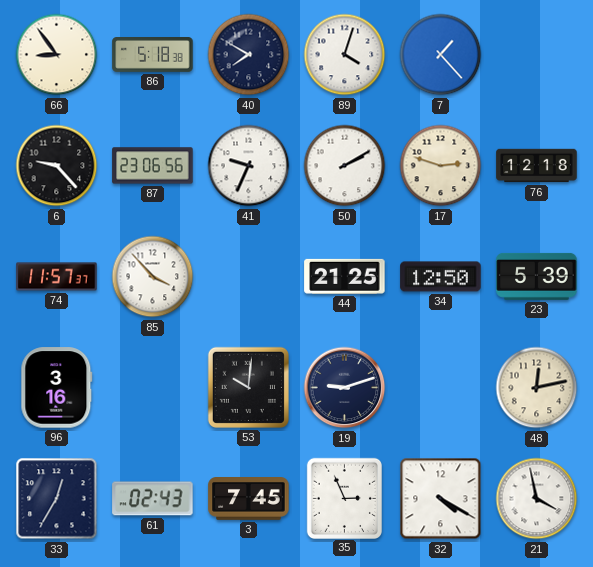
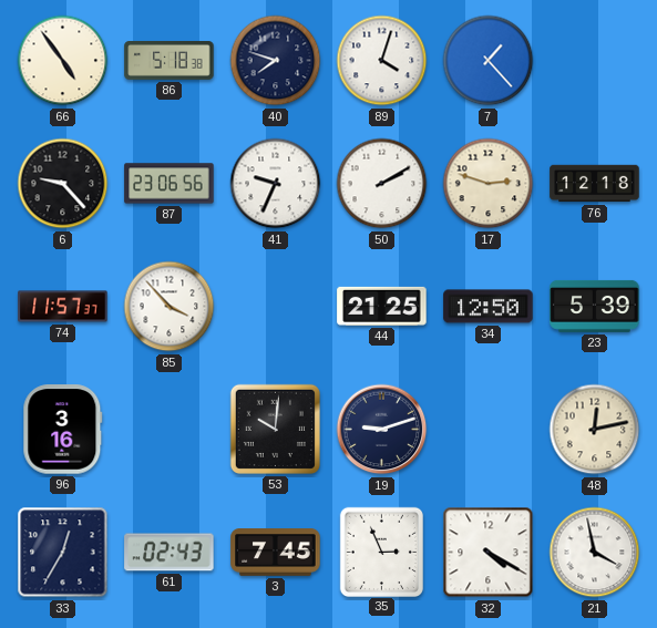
66: 8:54 -> 4:54
40: 7:50 -> 7:48
